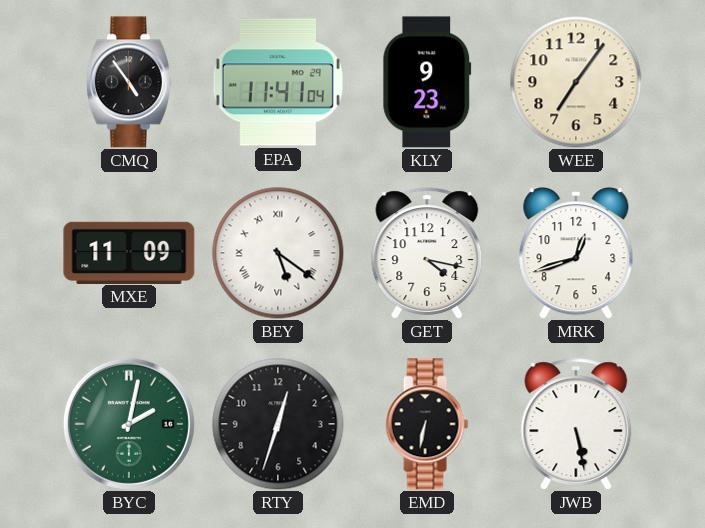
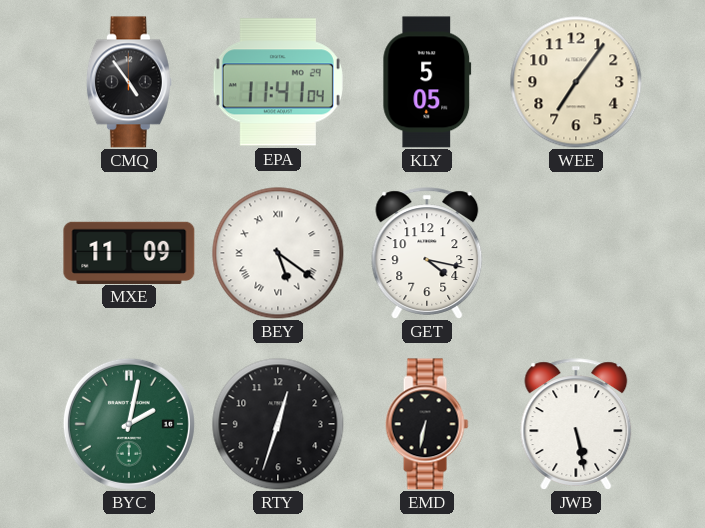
KLY: 9:23 -> 5:05
MRK: 12:42 -> none
